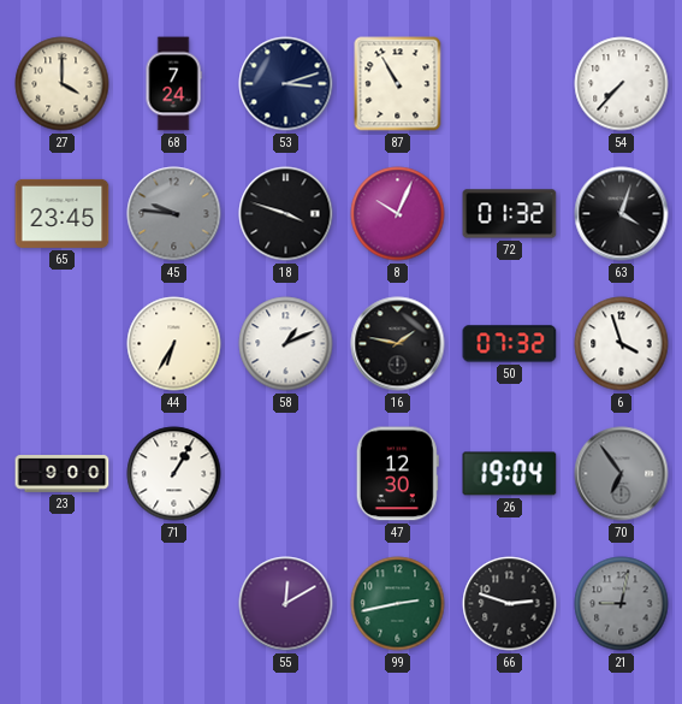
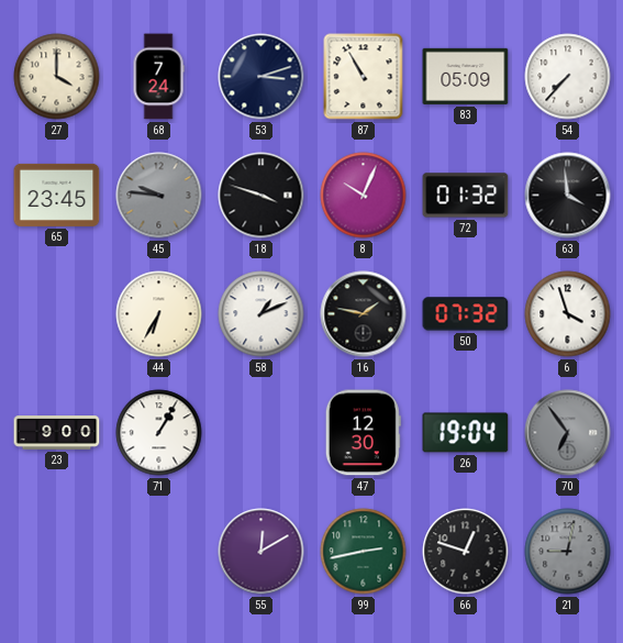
83: none -> 05:09
63: 4:03 -> 3:59
66: 2:48 -> 12:48
